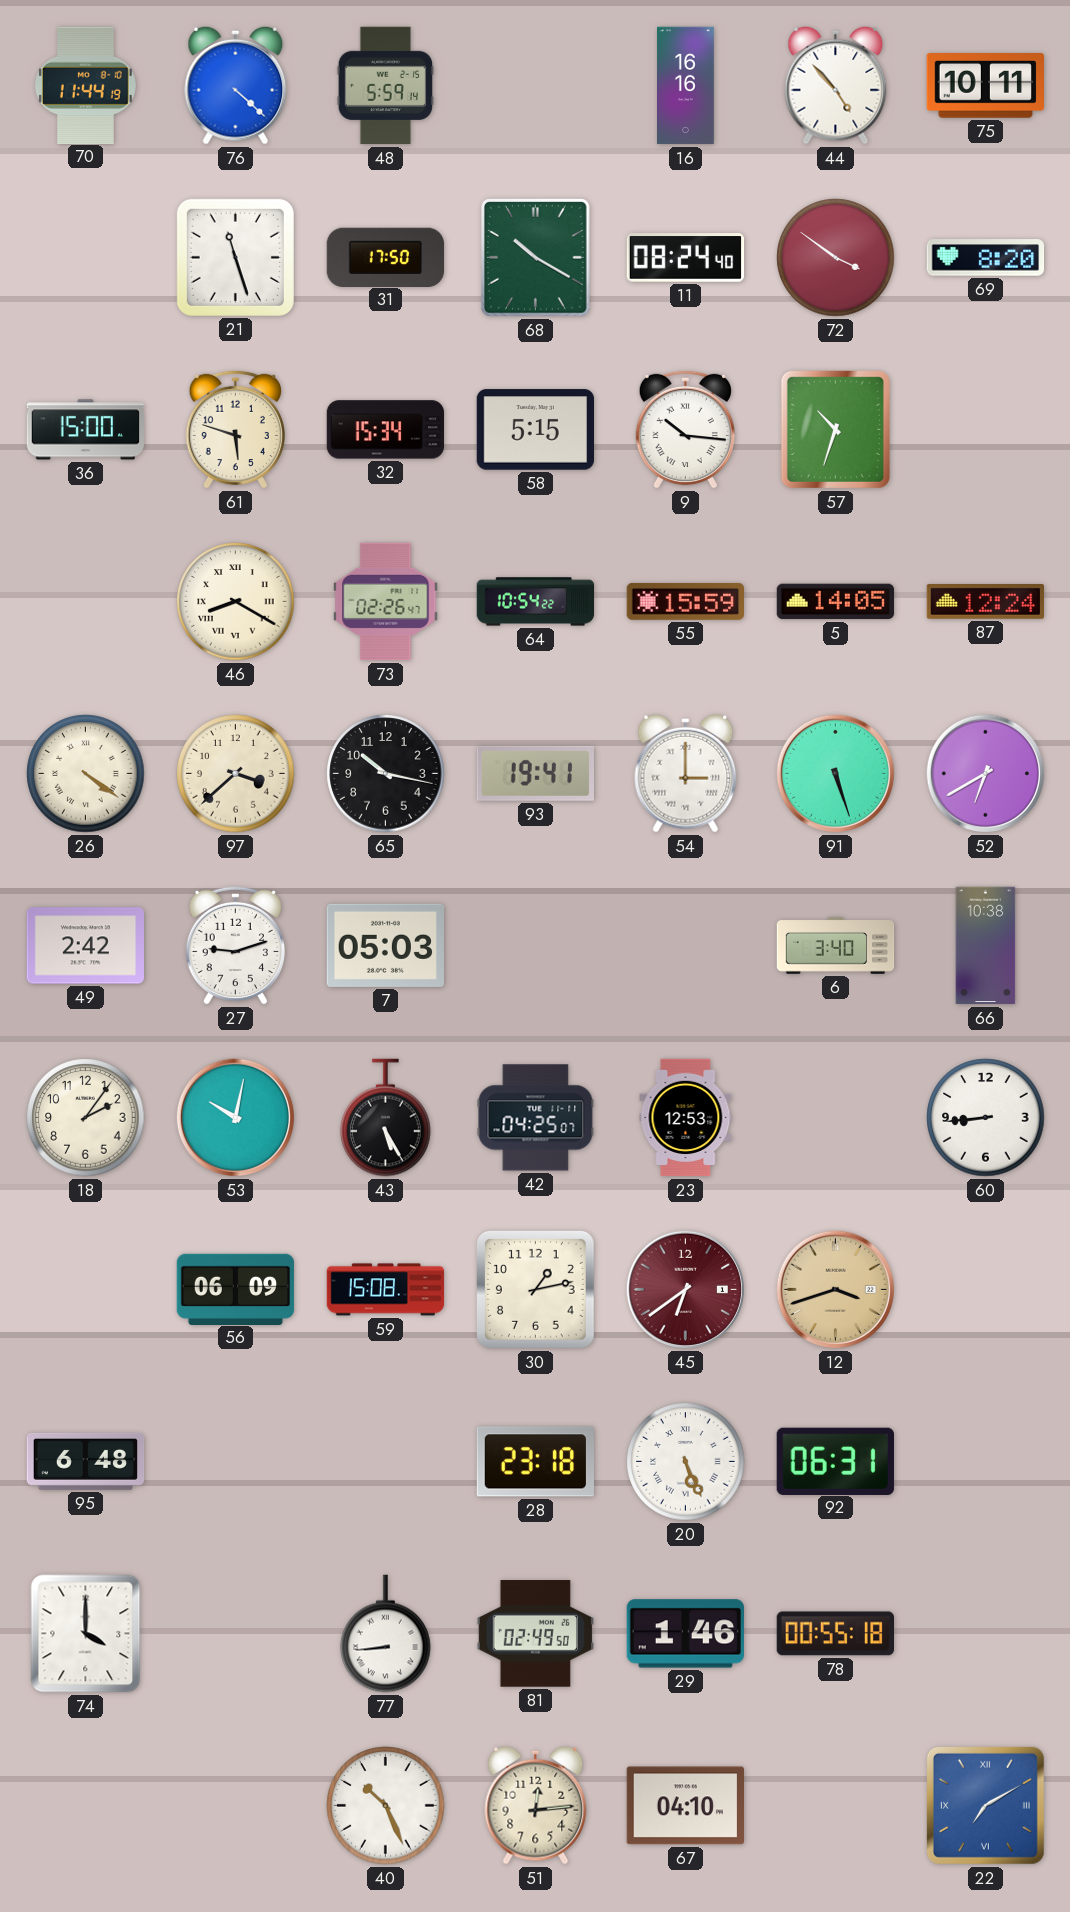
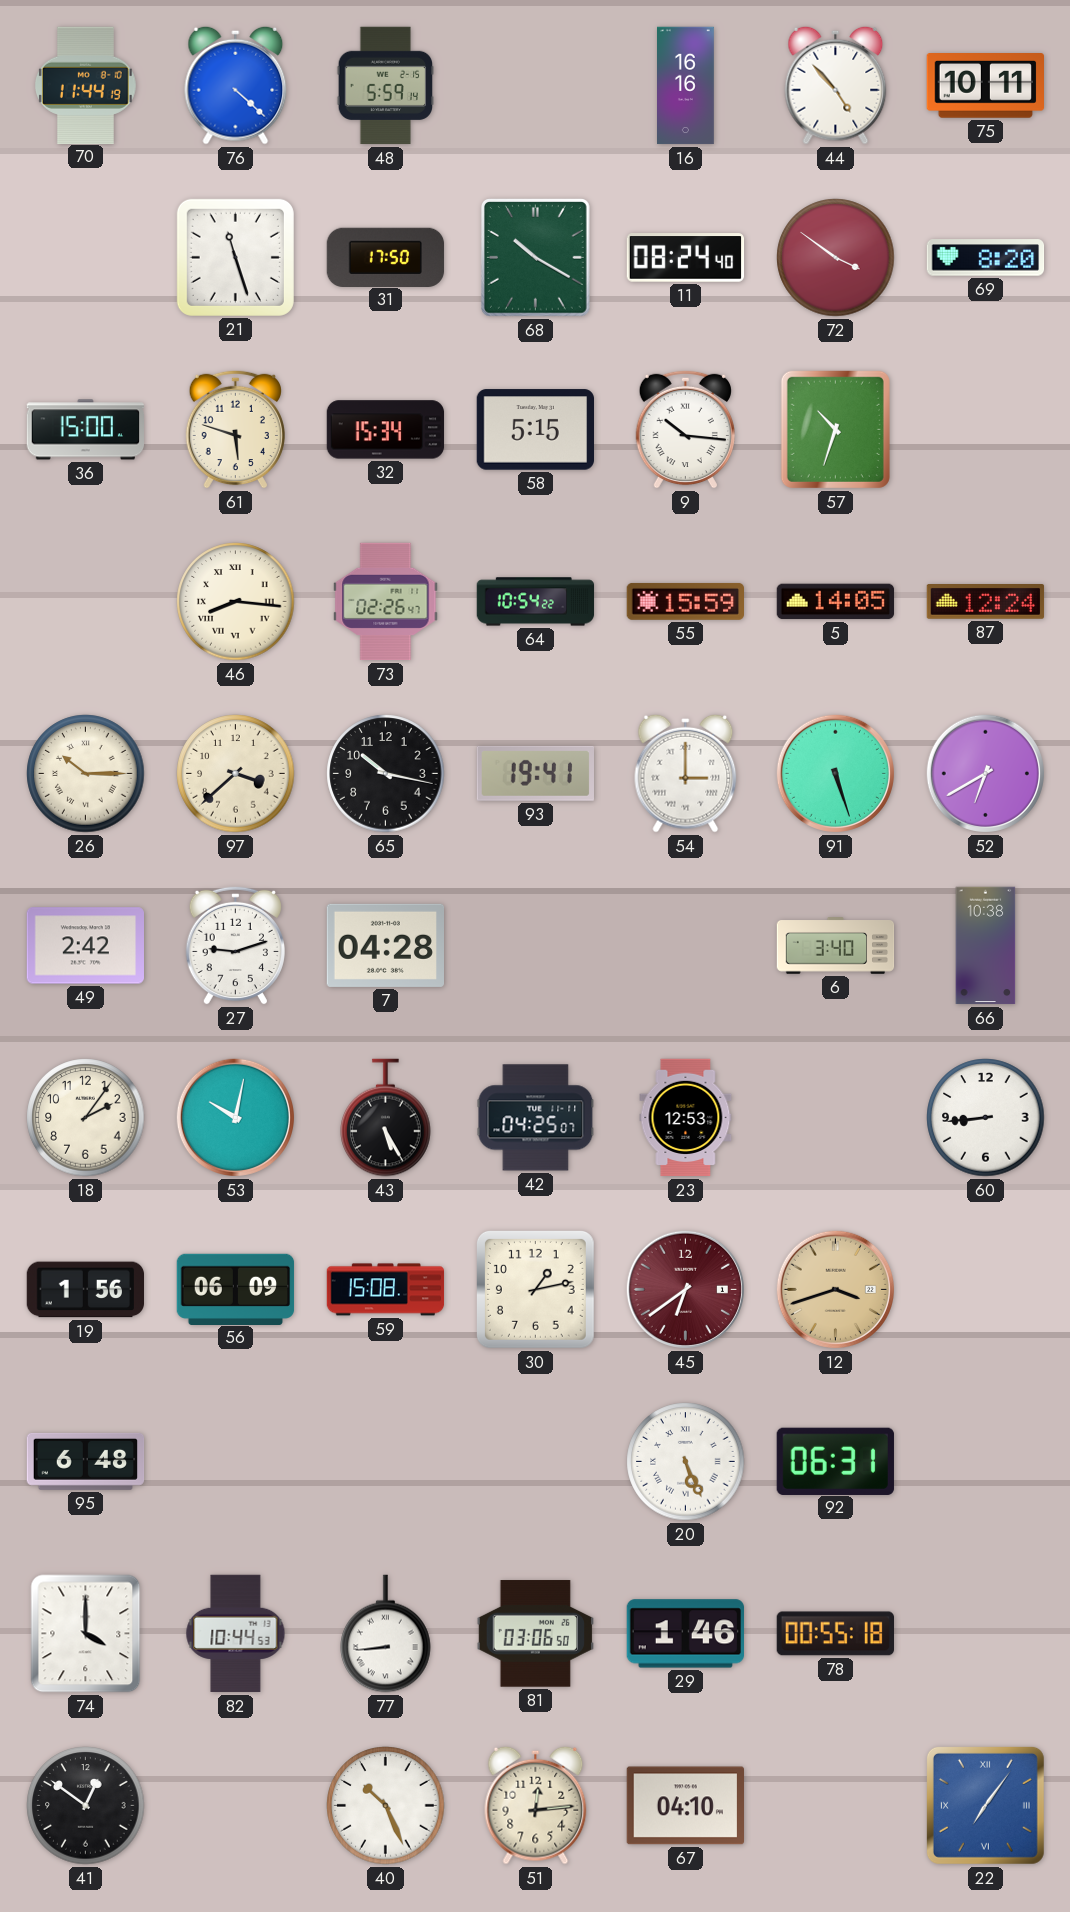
46: 8:20 -> 8:16
26: 4:21 -> 10:15
7: 05:03 -> 04:28
19: none -> 1:56
28: 23:18 -> none
82: none -> 10:44
81: 02:49 -> 03:06
41: none -> 12:51
22: 7:10 -> 7:06
